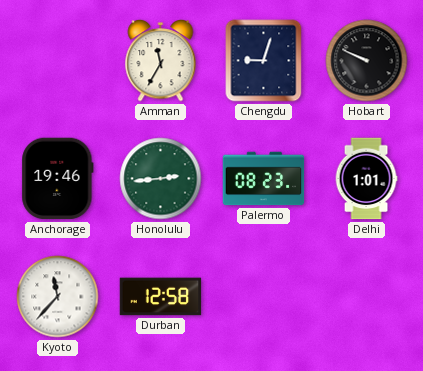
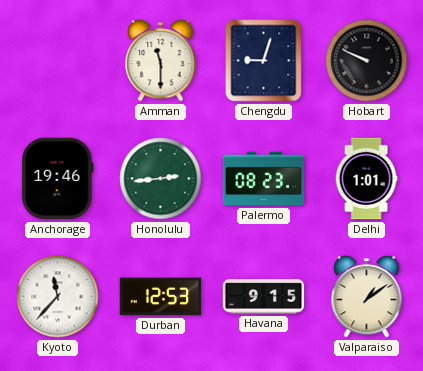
Amman: 11:35 -> 11:30
Durban: 12:58 -> 12:53
Havana: none -> 9:15
Valparaiso: none -> 1:09
